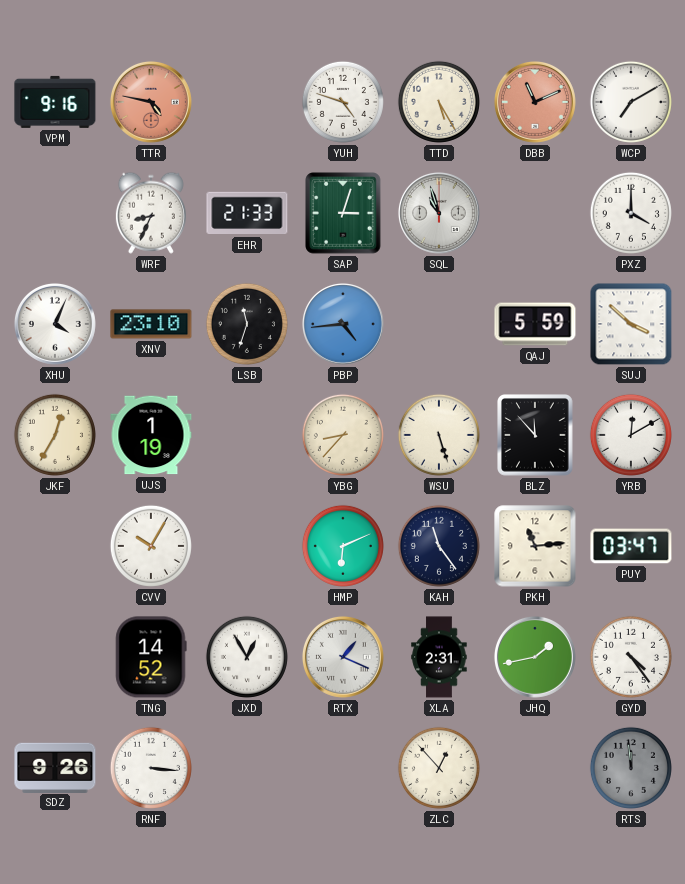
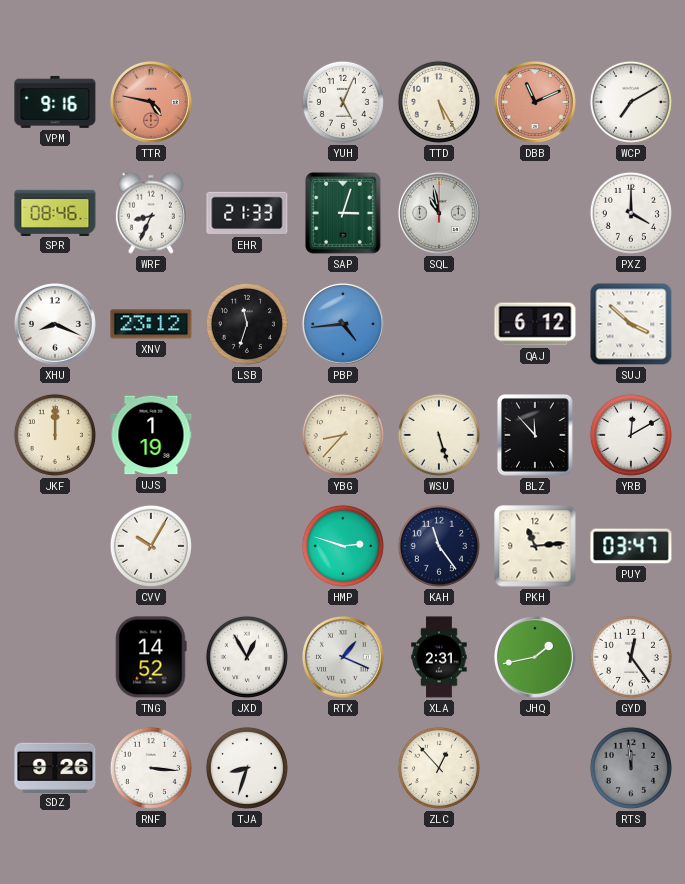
YUH: 4:48 -> 5:04
SPR: none -> 08:46
SQL: 10:57 -> 10:58
XHU: 4:04 -> 8:19
XNV: 23:10 -> 23:12
QAJ: 5:59 -> 6:12
JKF: 12:35 -> 12:00
HMP: 6:11 -> 2:48
GYD: 4:24 -> 12:24
TJA: none -> 8:33
